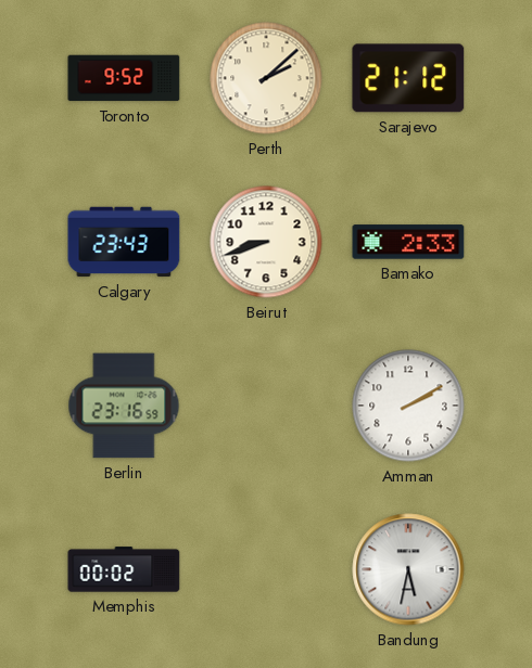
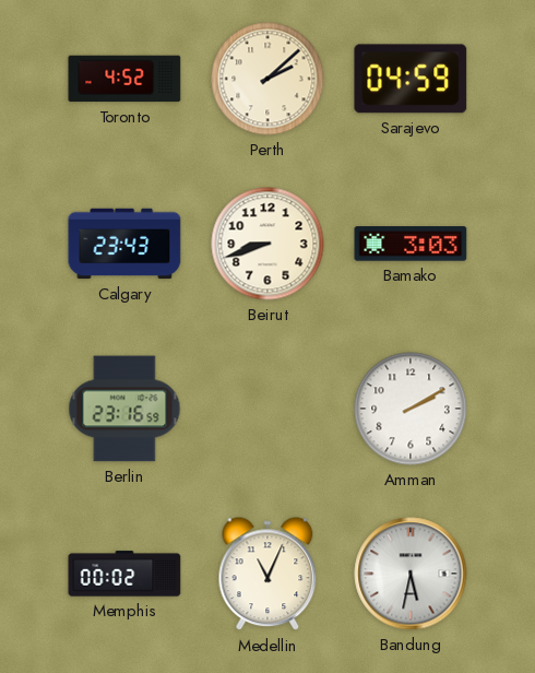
Toronto: 9:52 -> 4:52
Sarajevo: 21:12 -> 04:59
Bamako: 2:33 -> 3:03
Medellin: none -> 11:04
